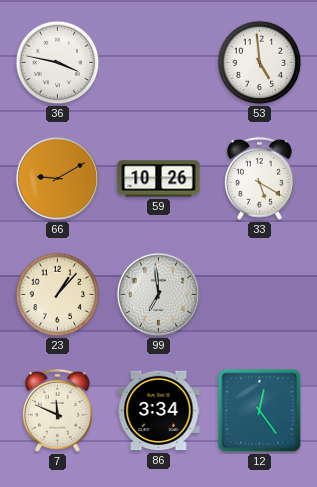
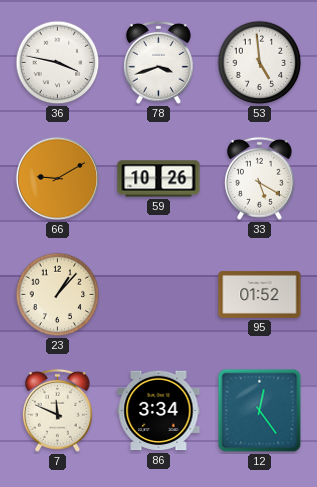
78: none -> 3:42
99: 6:59 -> none
95: none -> 01:52
